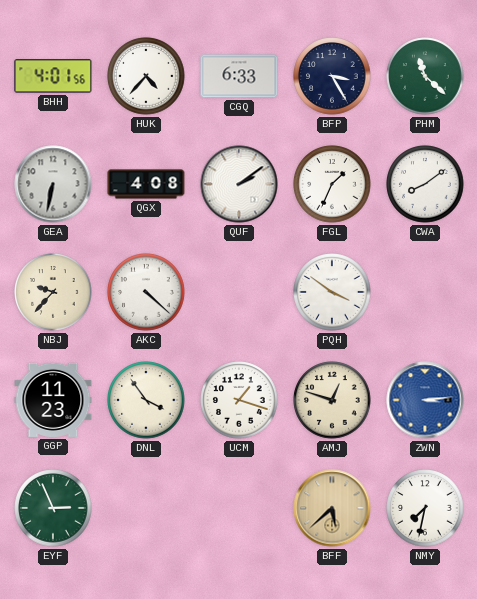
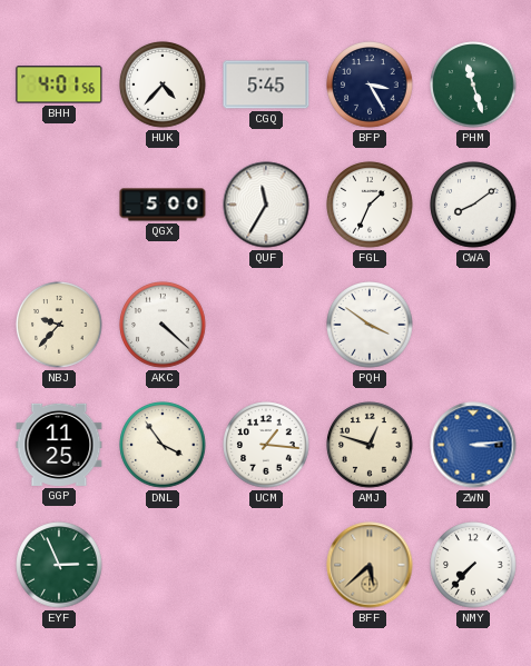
CGQ: 6:33 -> 5:45
PHM: 11:22 -> 11:27
GEA: 6:32 -> none
QGX: 4:08 -> 5:00
QUF: 2:09 -> 11:35
GGP: 11:23 -> 11:25
UCM: 1:18 -> 1:16
NMY: 7:32 -> 7:37
